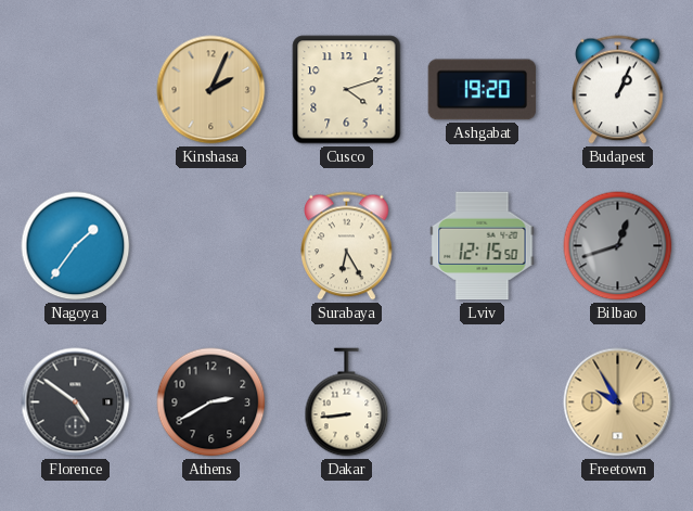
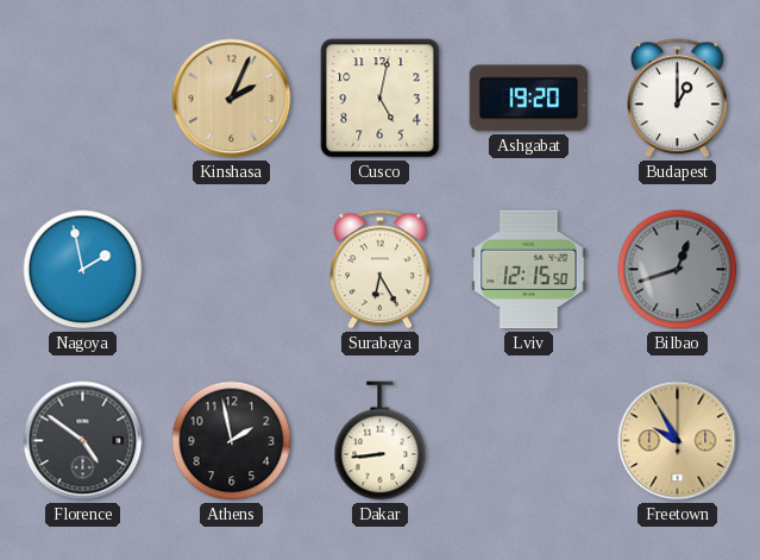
Cusco: 4:12 -> 5:02
Budapest: 1:04 -> 1:00
Nagoya: 1:36 -> 1:58
Athens: 2:40 -> 1:58
